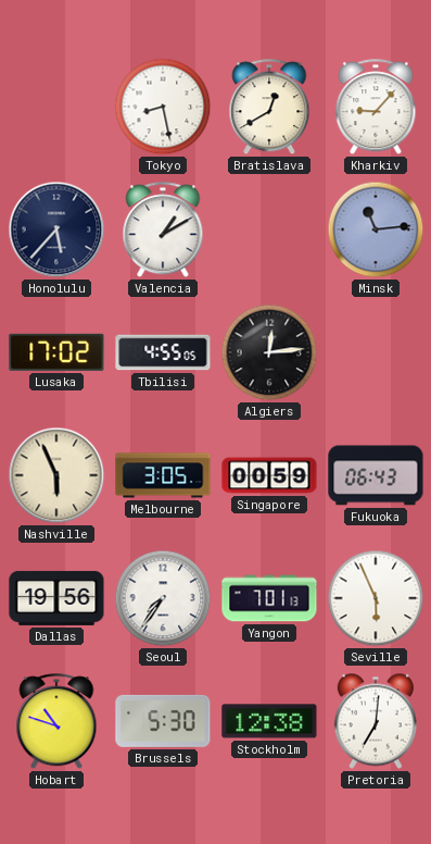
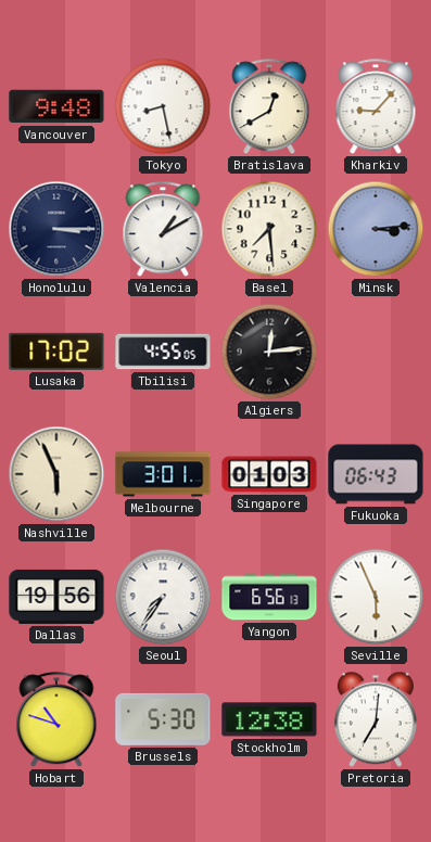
Vancouver: none -> 9:48
Honolulu: 5:37 -> 3:15
Basel: none -> 7:29
Minsk: 11:14 -> 3:14
Melbourne: 3:05 -> 3:01
Singapore: 00:59 -> 01:03
Yangon: 7:01 -> 6:56
